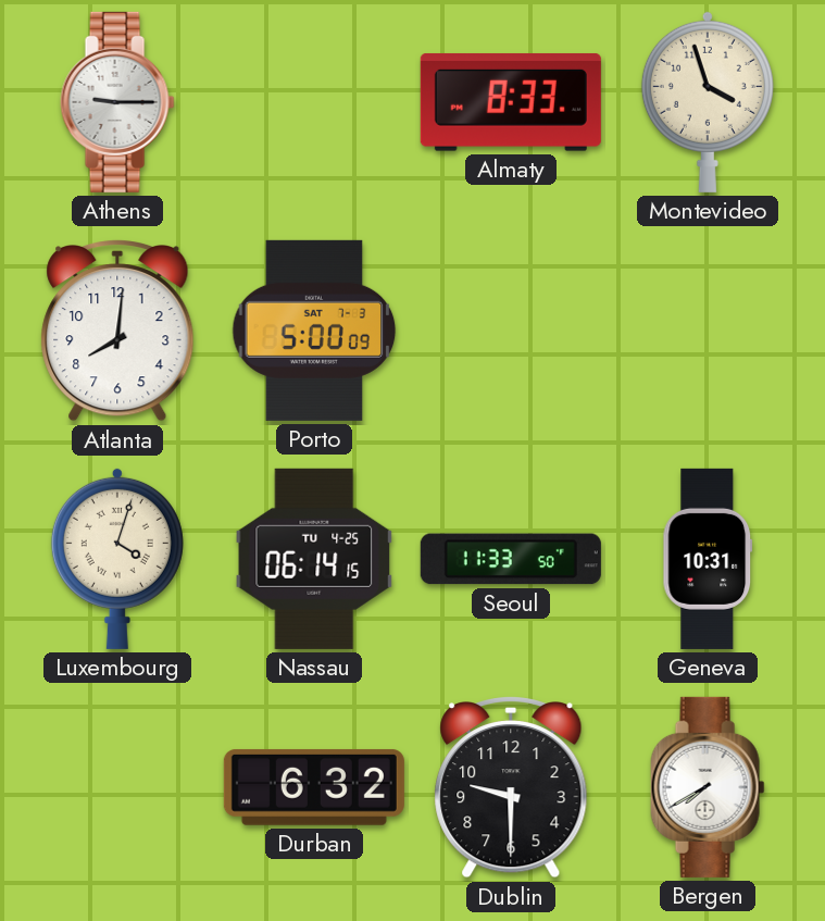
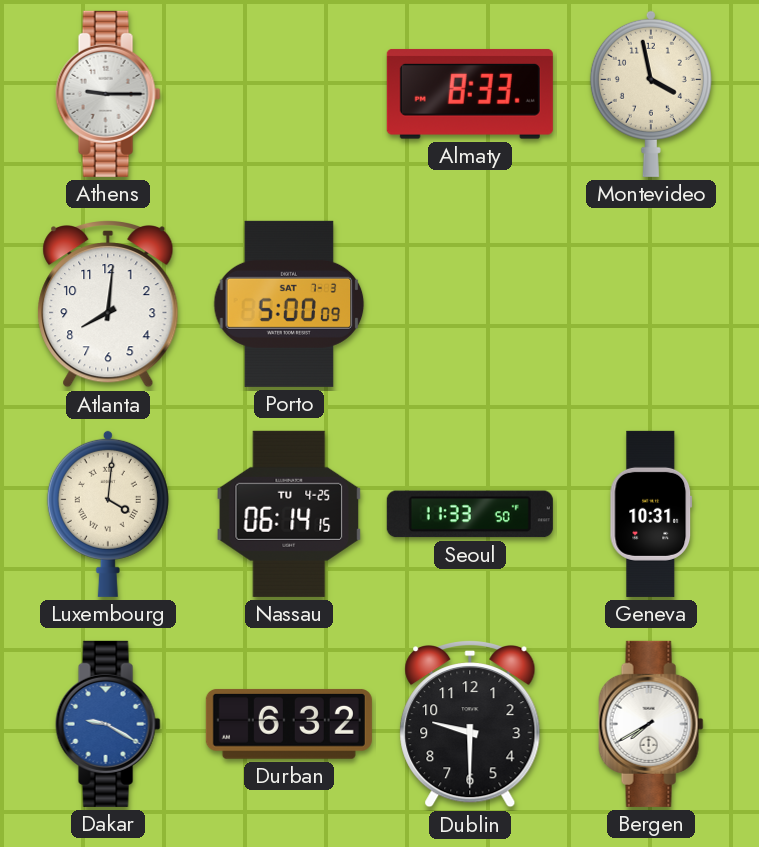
Montevideo: 3:57 -> 3:58
Luxembourg: 4:03 -> 4:01
Dakar: none -> 9:20
